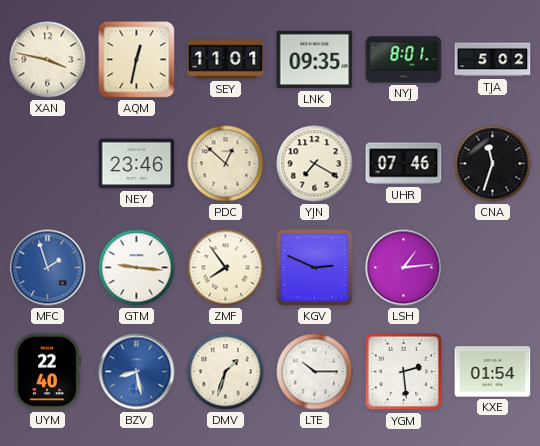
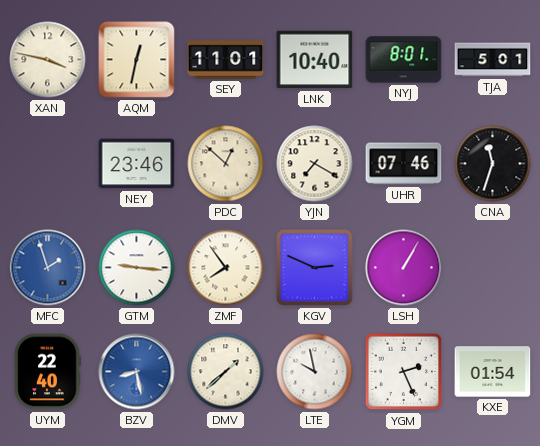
LNK: 09:35 -> 10:40
TJA: 5:02 -> 5:01
LSH: 1:14 -> 1:05
DMV: 1:33 -> 1:38
LTE: 10:15 -> 9:58
YGM: 2:29 -> 2:26
